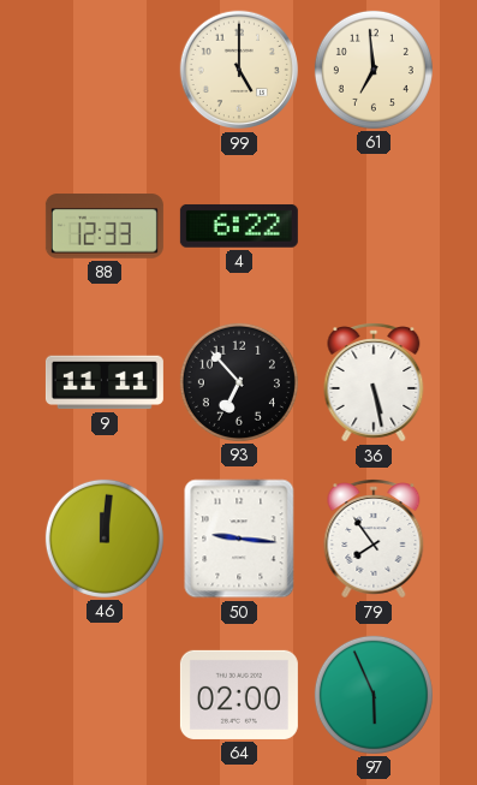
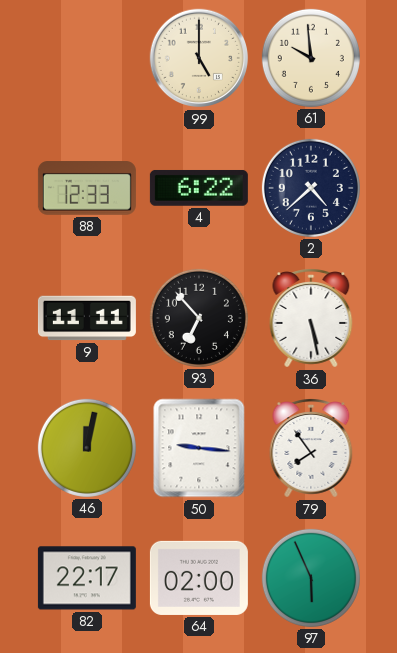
61: 6:59 -> 9:59
2: none -> 4:38
46: 12:01 -> 12:02
82: none -> 22:17
